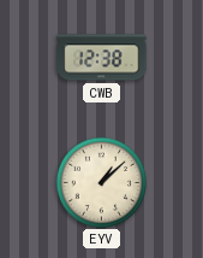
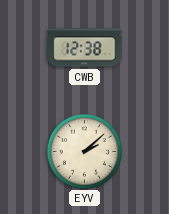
EYV: 1:08 -> 2:08
